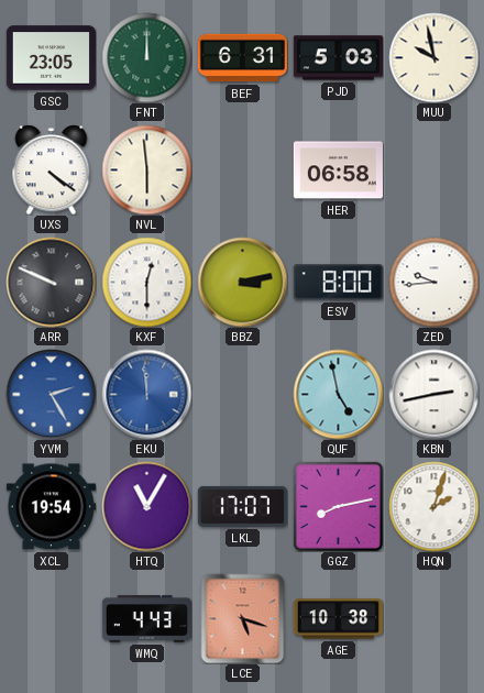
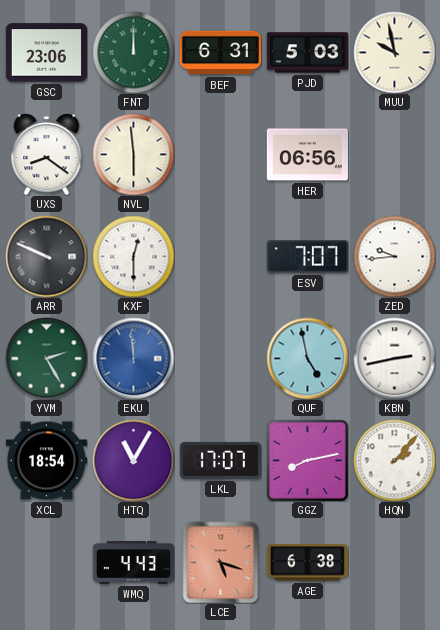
GSC: 23:05 -> 23:06
UXS: 4:21 -> 8:21
HER: 06:58 -> 06:56
BBZ: 3:13 -> none
ESV: 8:00 -> 7:07
YVM dial: blue -> green
XCL: 19:54 -> 18:54
HQN: 2:03 -> 2:07
AGE: 10:38 -> 6:38
